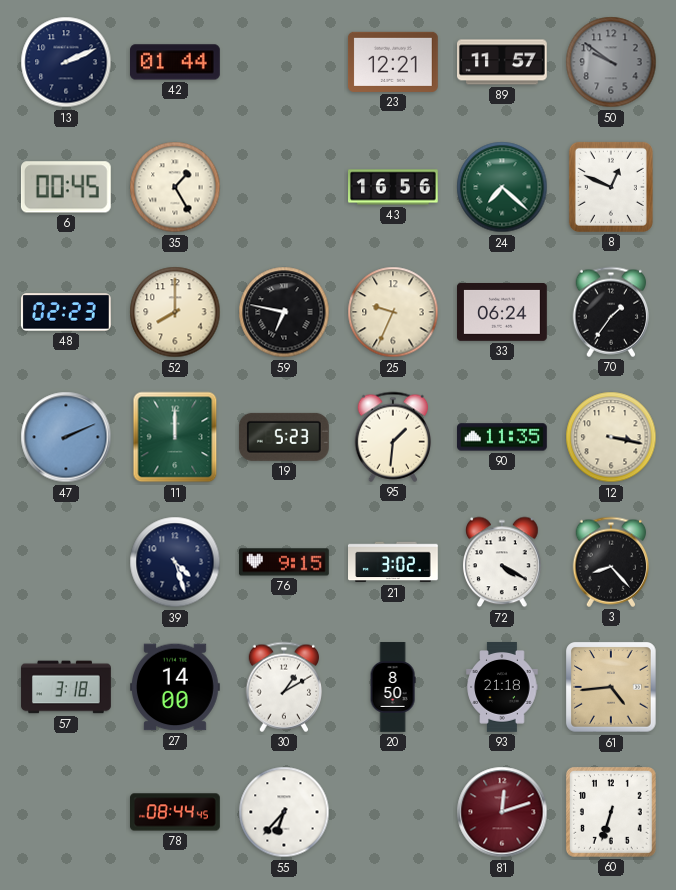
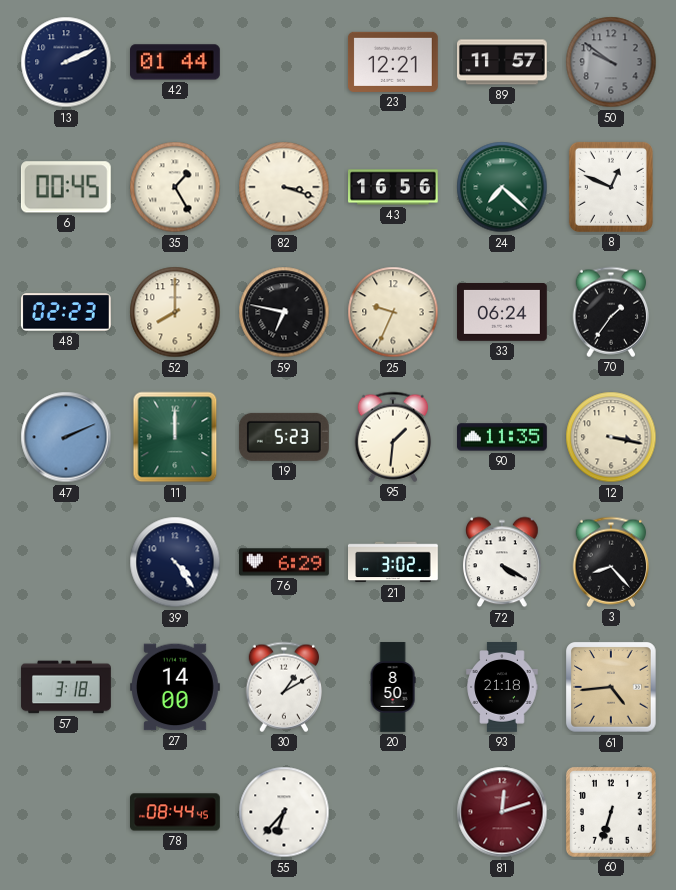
82: none -> 3:18
39: 4:27 -> 4:24
76: 9:15 -> 6:29
